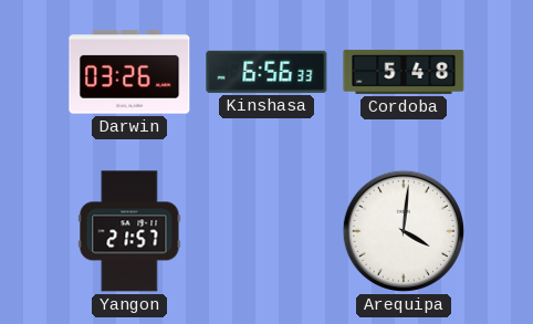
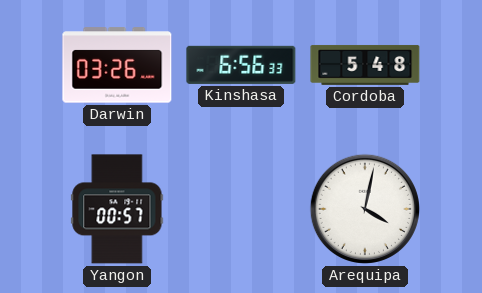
Yangon: 21:57 -> 00:57
Arequipa: 4:01 -> 4:02
